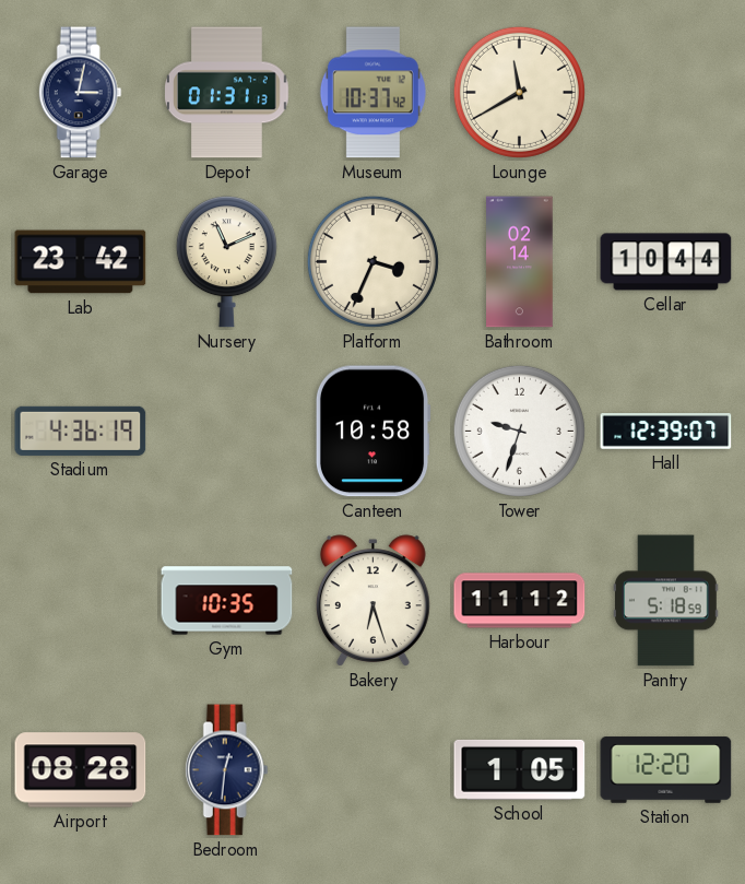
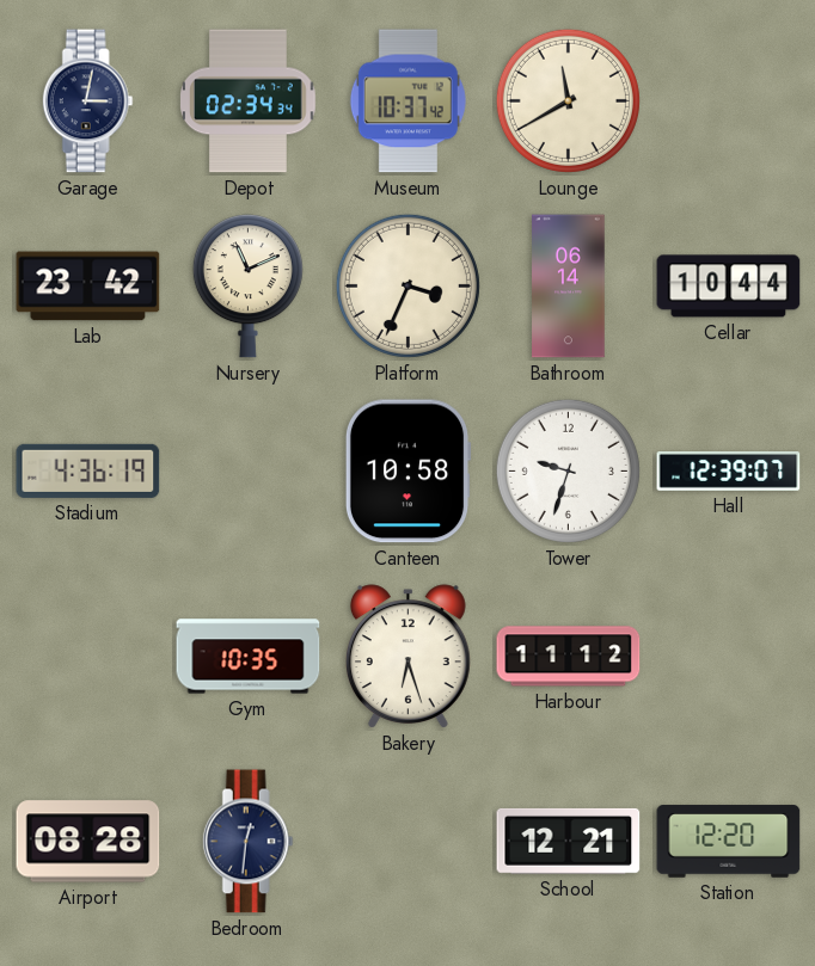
Depot: 01:31 -> 02:34
Bathroom: 02:14 -> 06:14
Pantry: 5:18 -> none
School: 1:05 -> 12:21
